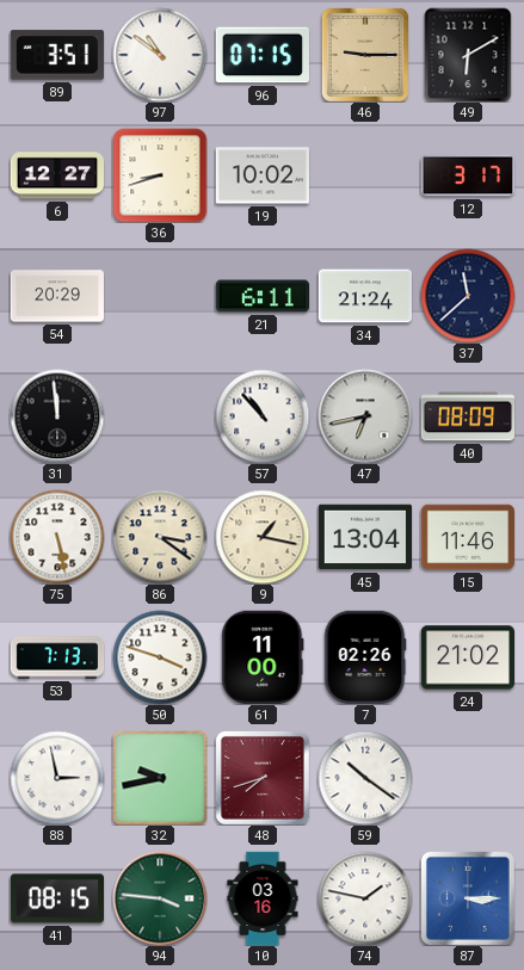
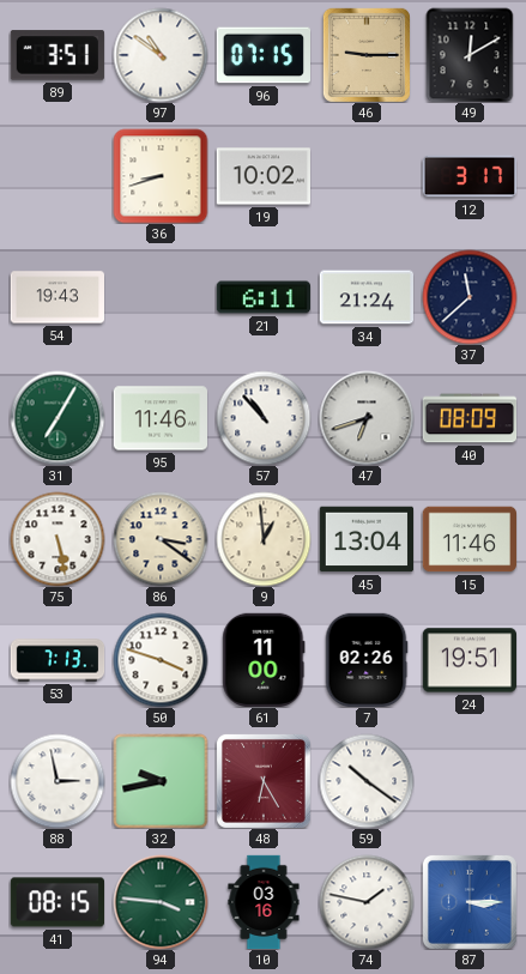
49: 6:10 -> 12:10
6: 12:27 -> none
54: 20:29 -> 19:43
31: 11:59 -> 7:05
31 dial: black -> green
95: none -> 11:46
47: 6:43 -> 6:42
9: 1:17 -> 12:59
24: 21:02 -> 19:51
48: 7:42 -> 6:25
